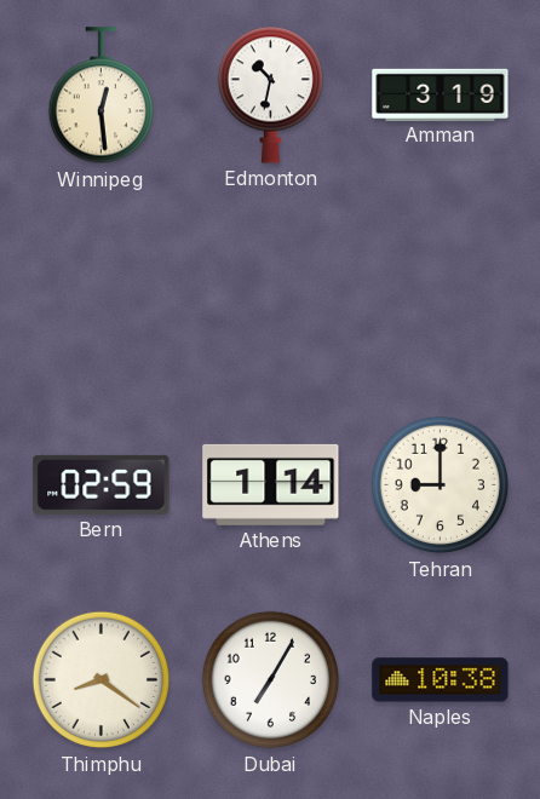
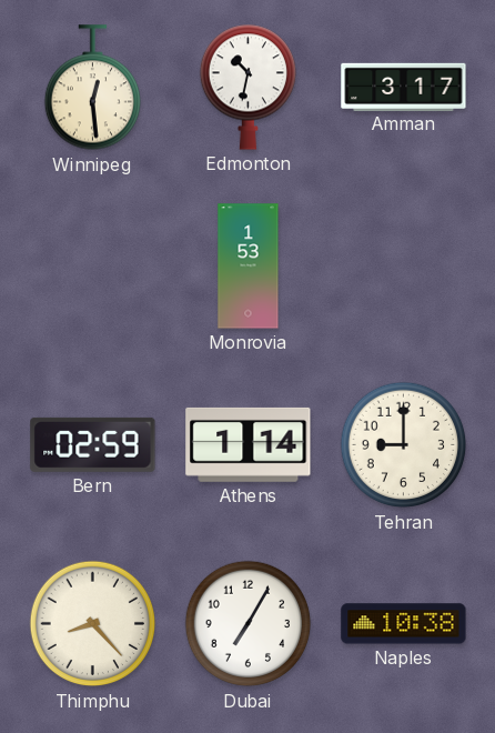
Amman: 3:19 -> 3:17
Monrovia: none -> 1:53
Thimphu: 8:21 -> 8:23
